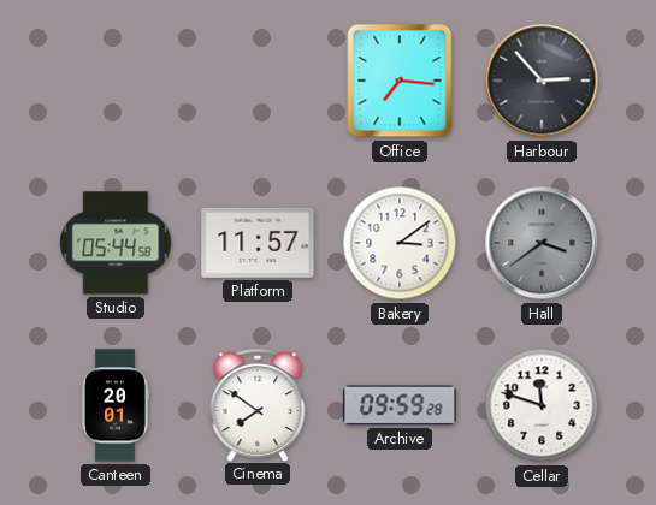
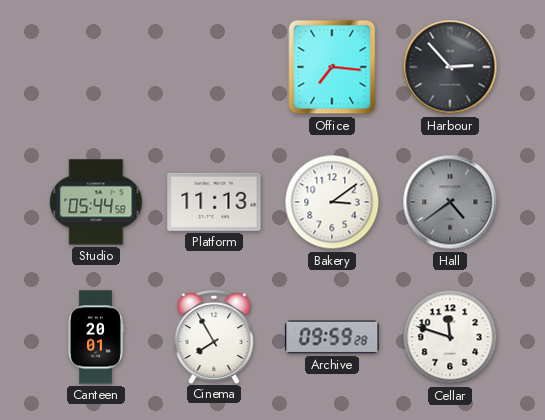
Platform: 11:57 -> 11:13
Hall: 3:39 -> 4:39
Cinema: 7:51 -> 7:55
